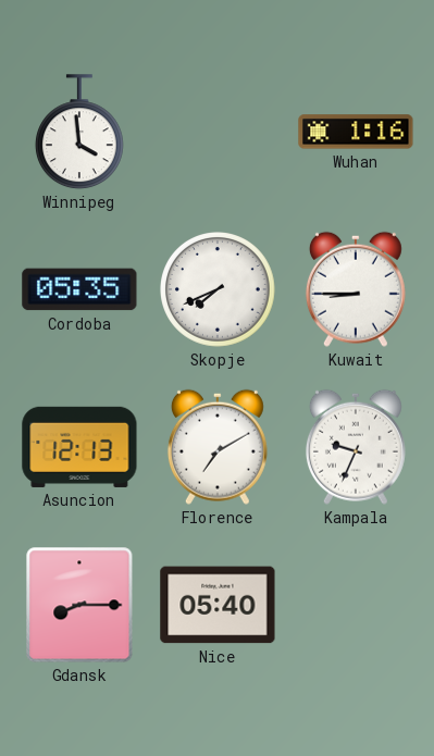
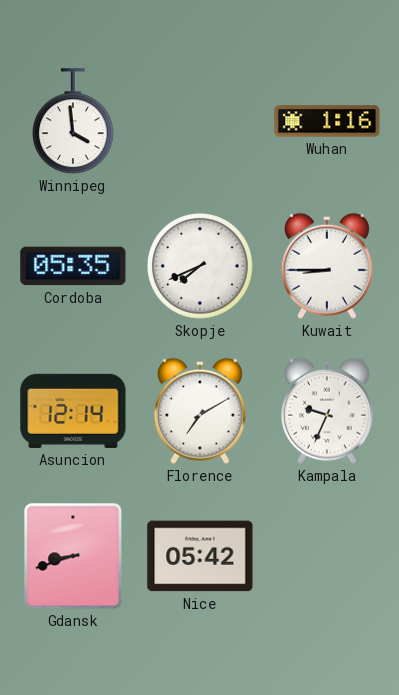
Asuncion: 12:13 -> 12:14
Gdansk: 8:15 -> 8:42
Nice: 05:40 -> 05:42
